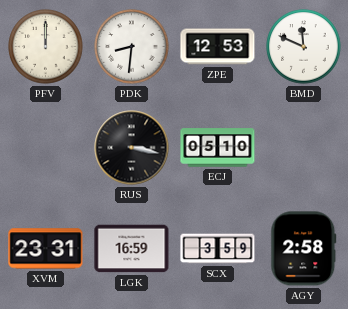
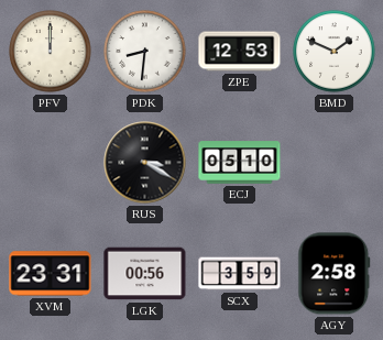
BMD: 11:49 -> 1:49
RUS: 3:17 -> 3:20
LGK: 16:59 -> 00:56
